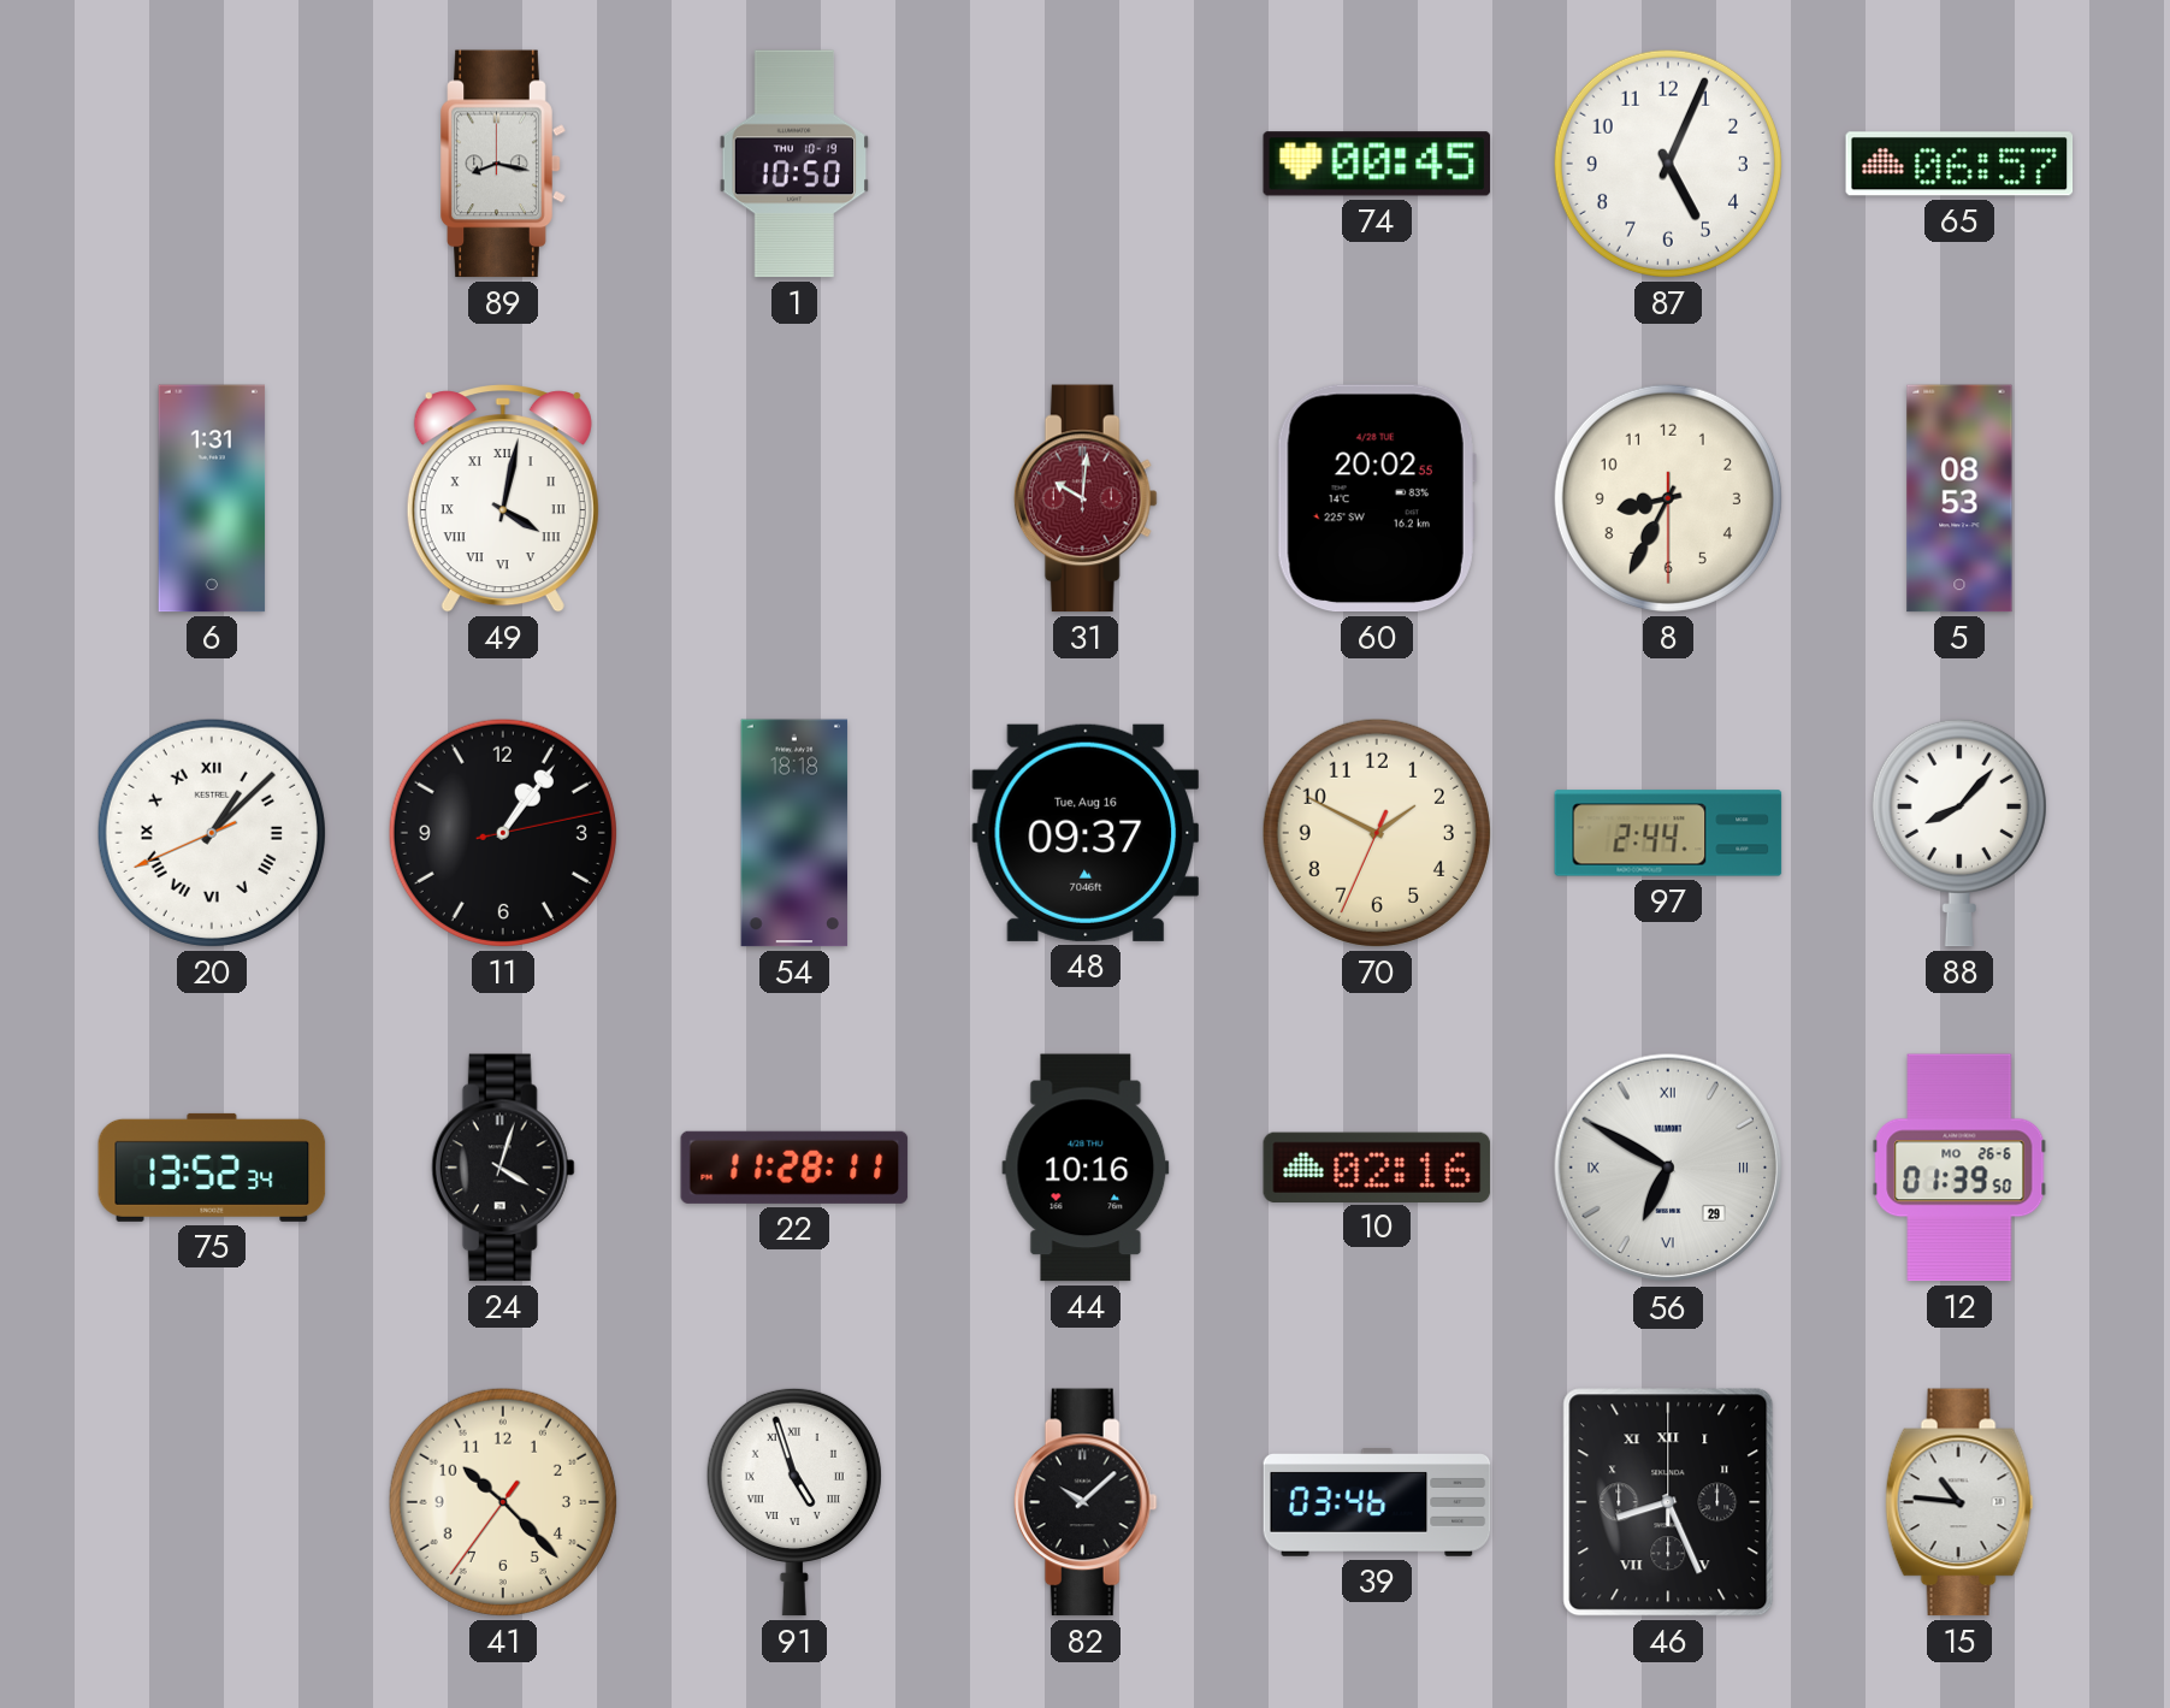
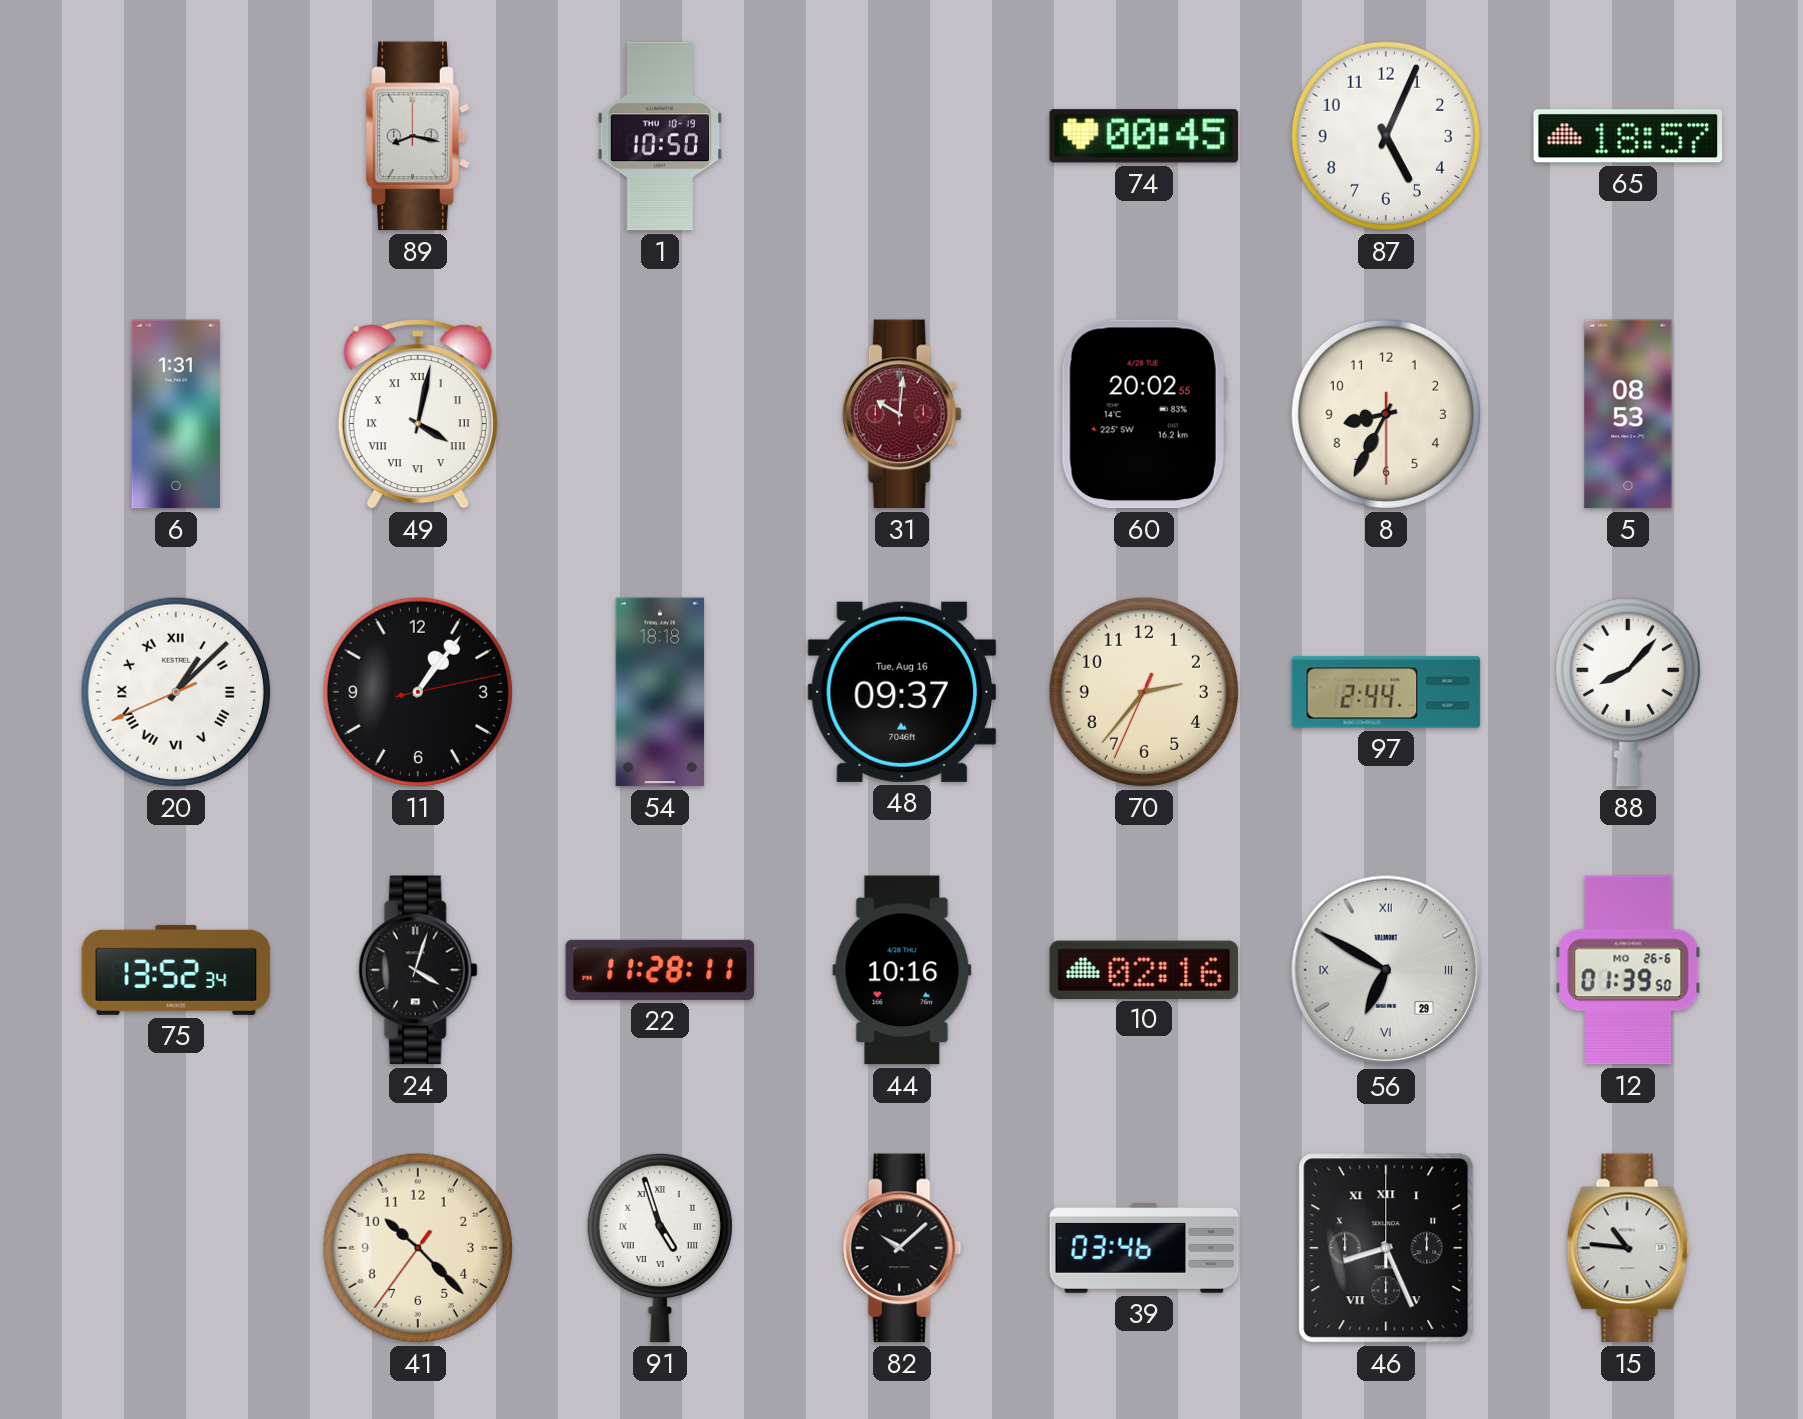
65: 06:57 -> 18:57
70: 1:49 -> 2:36
